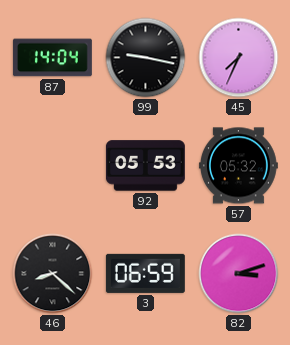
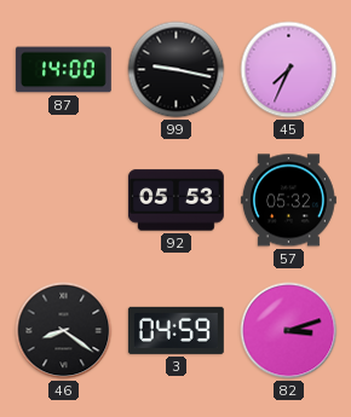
87: 14:04 -> 14:00
46: 8:22 -> 8:21
3: 06:59 -> 04:59
